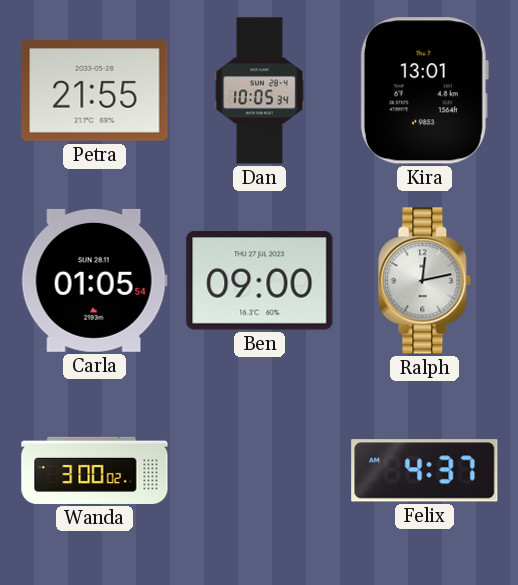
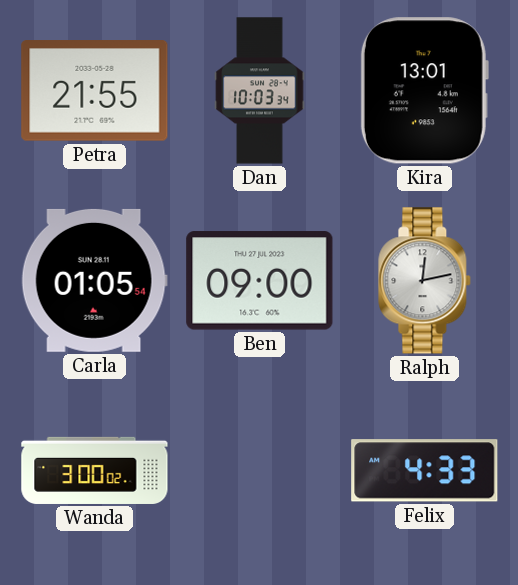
Dan: 10:05 -> 10:03
Felix: 4:37 -> 4:33
